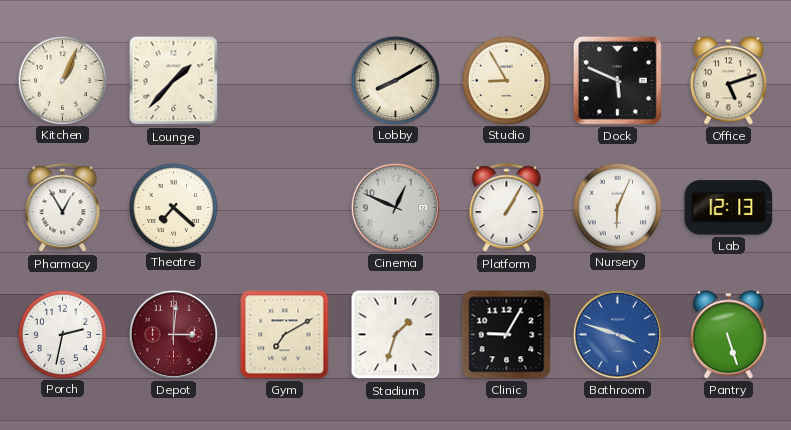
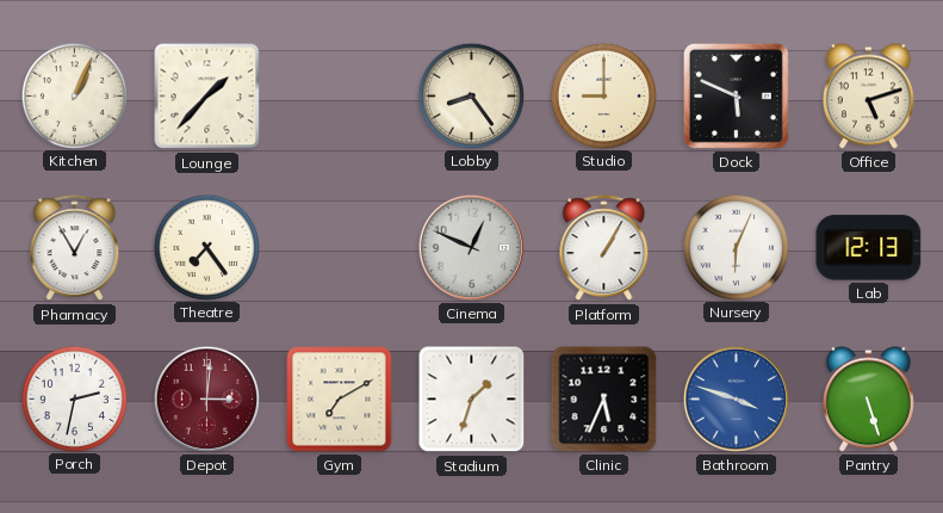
Lobby: 8:10 -> 8:24
Studio: 8:55 -> 9:00
Theatre: 7:22 -> 7:24
Clinic: 9:05 -> 5:34
